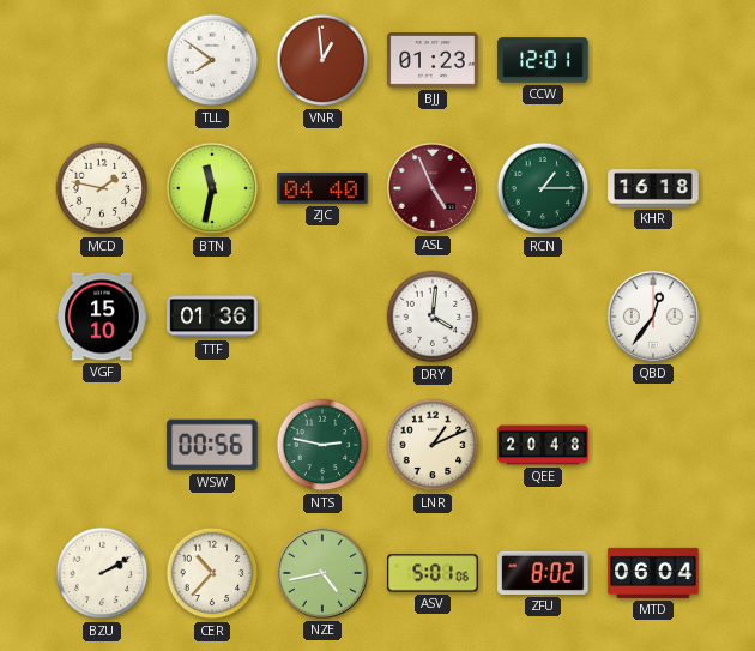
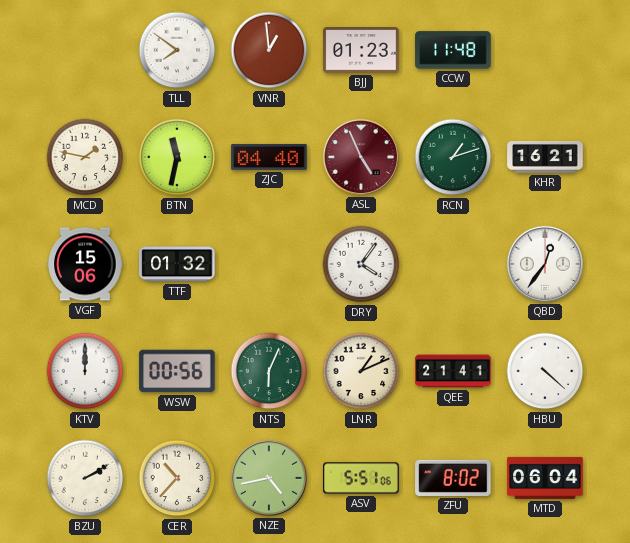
CCW: 12:01 -> 11:48
RCN: 1:15 -> 1:12
KHR: 16:18 -> 16:21
VGF: 15:10 -> 15:06
TTF: 01:36 -> 01:32
DRY: 4:01 -> 4:06
KTV: none -> 12:00
NTS: 2:47 -> 6:04
QEE: 20:48 -> 21:41
HBU: none -> 4:22
ASV: 5:01 -> 5:51
